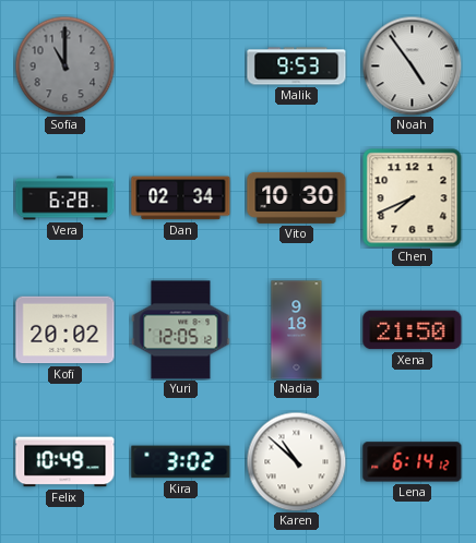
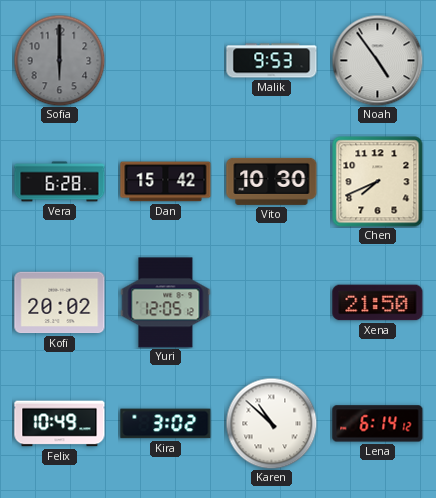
Sofia: 11:00 -> 6:00
Dan: 02:34 -> 15:42
Nadia: 9:18 -> none
